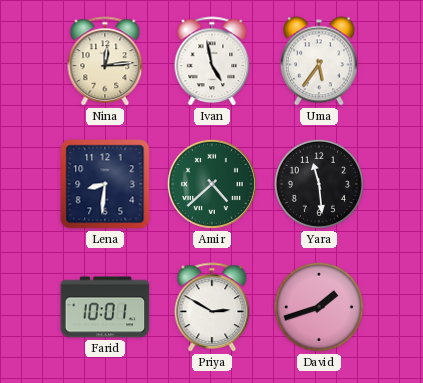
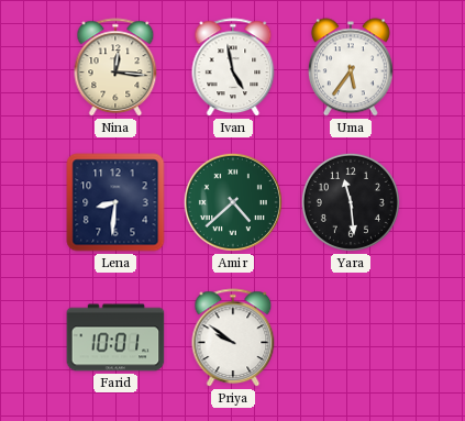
Nina: 12:14 -> 12:16
Priya: 2:50 -> 9:51
David: 1:42 -> none
